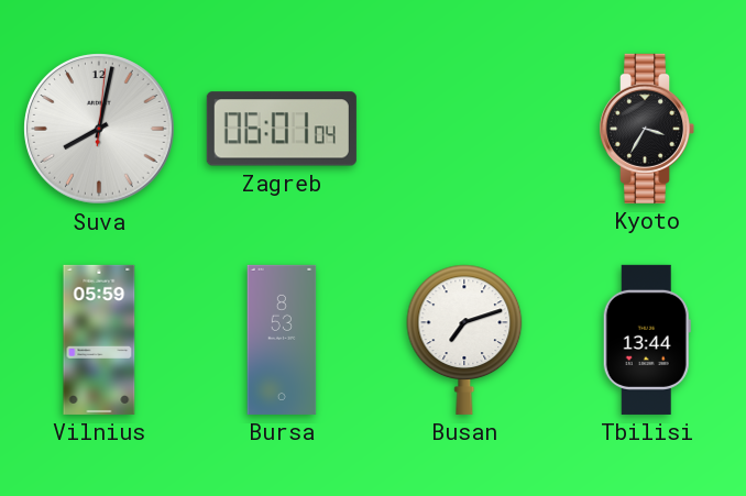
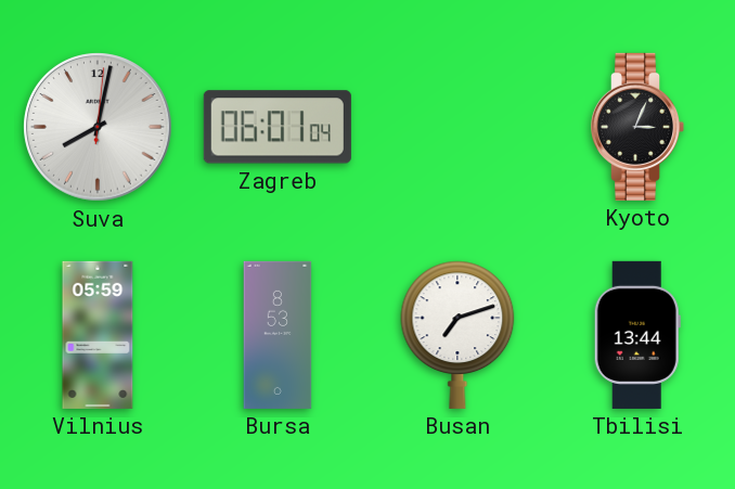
Kyoto: 3:35 -> 3:04
